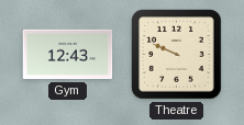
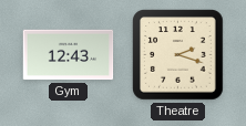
Theatre: 9:49 -> 2:18
